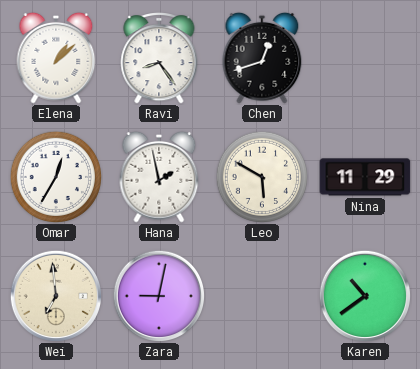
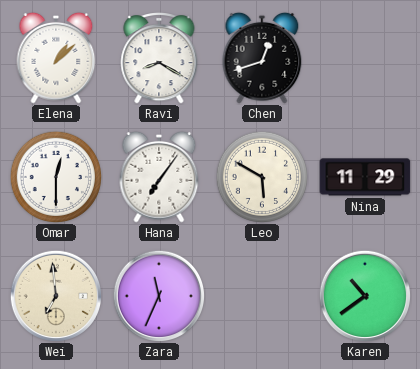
Ravi: 8:24 -> 8:20
Omar: 12:35 -> 12:30
Hana: 1:58 -> 7:06
Zara: 9:02 -> 11:34
